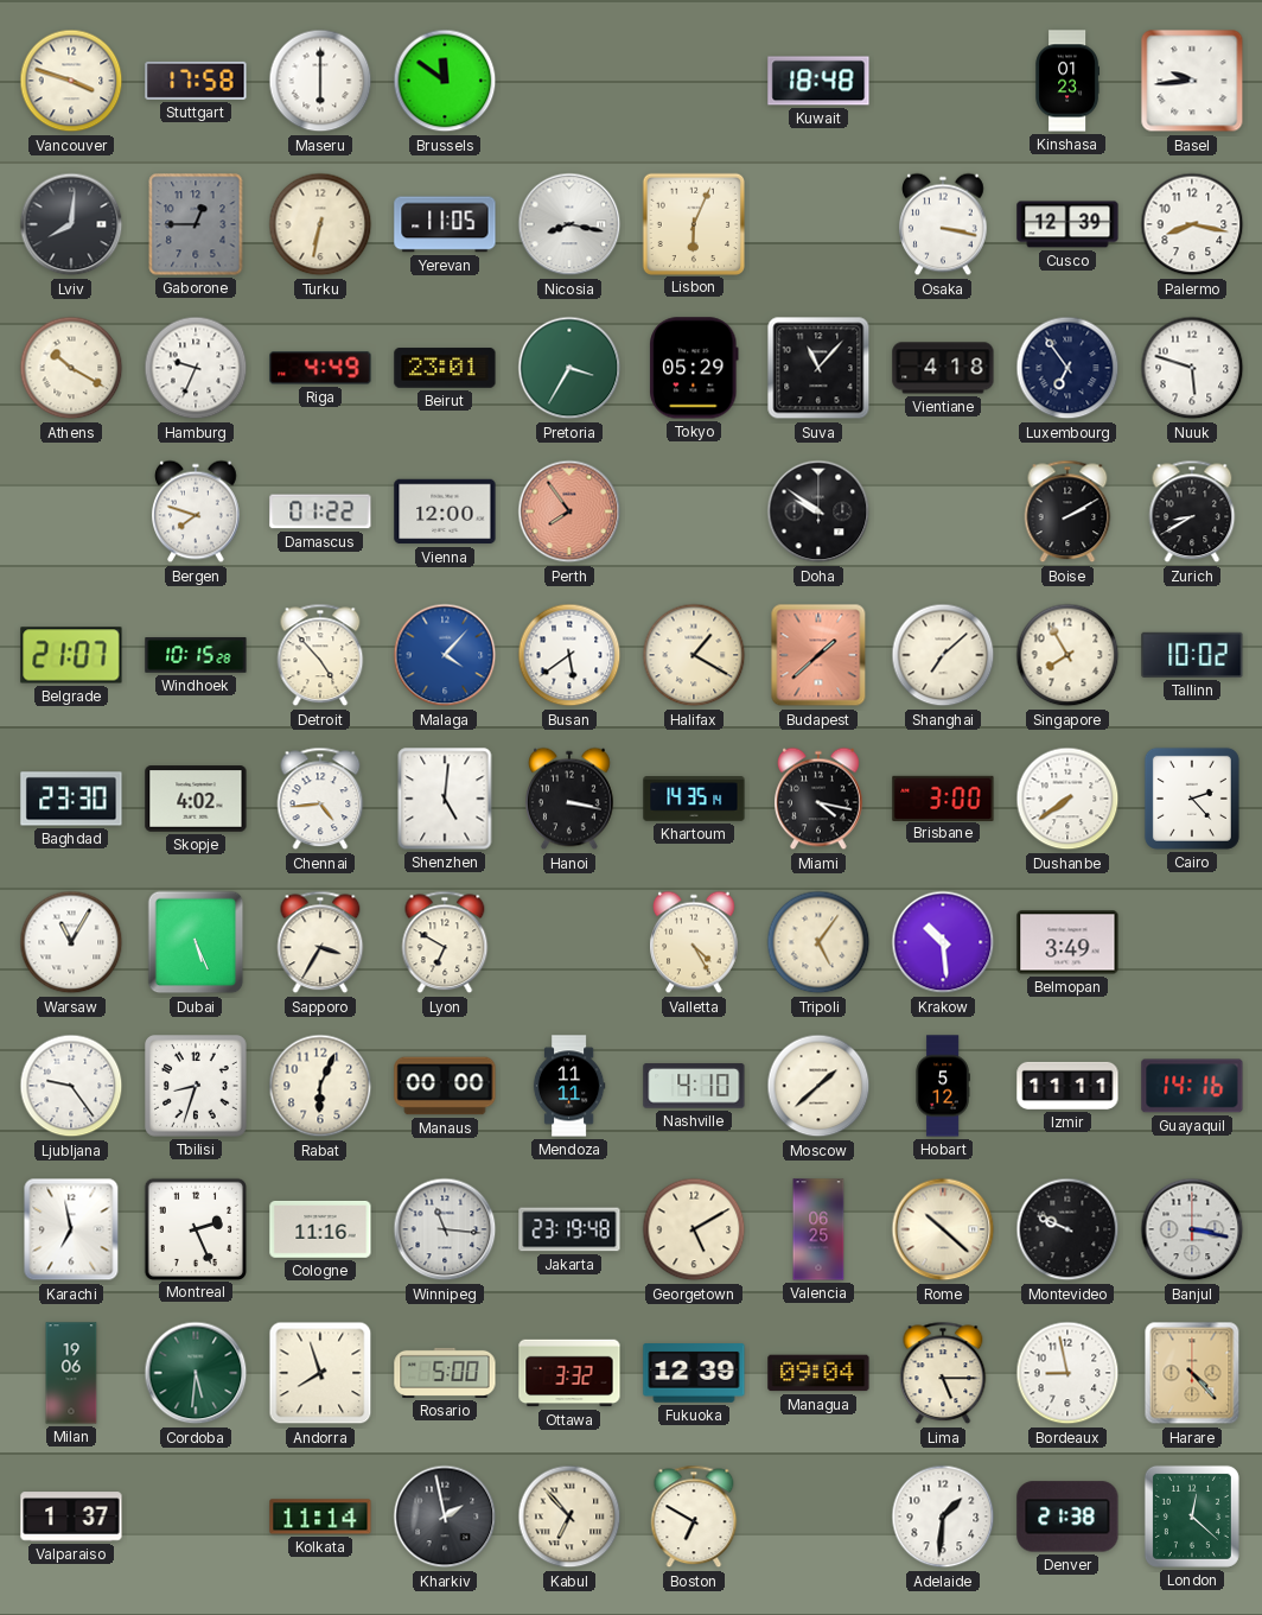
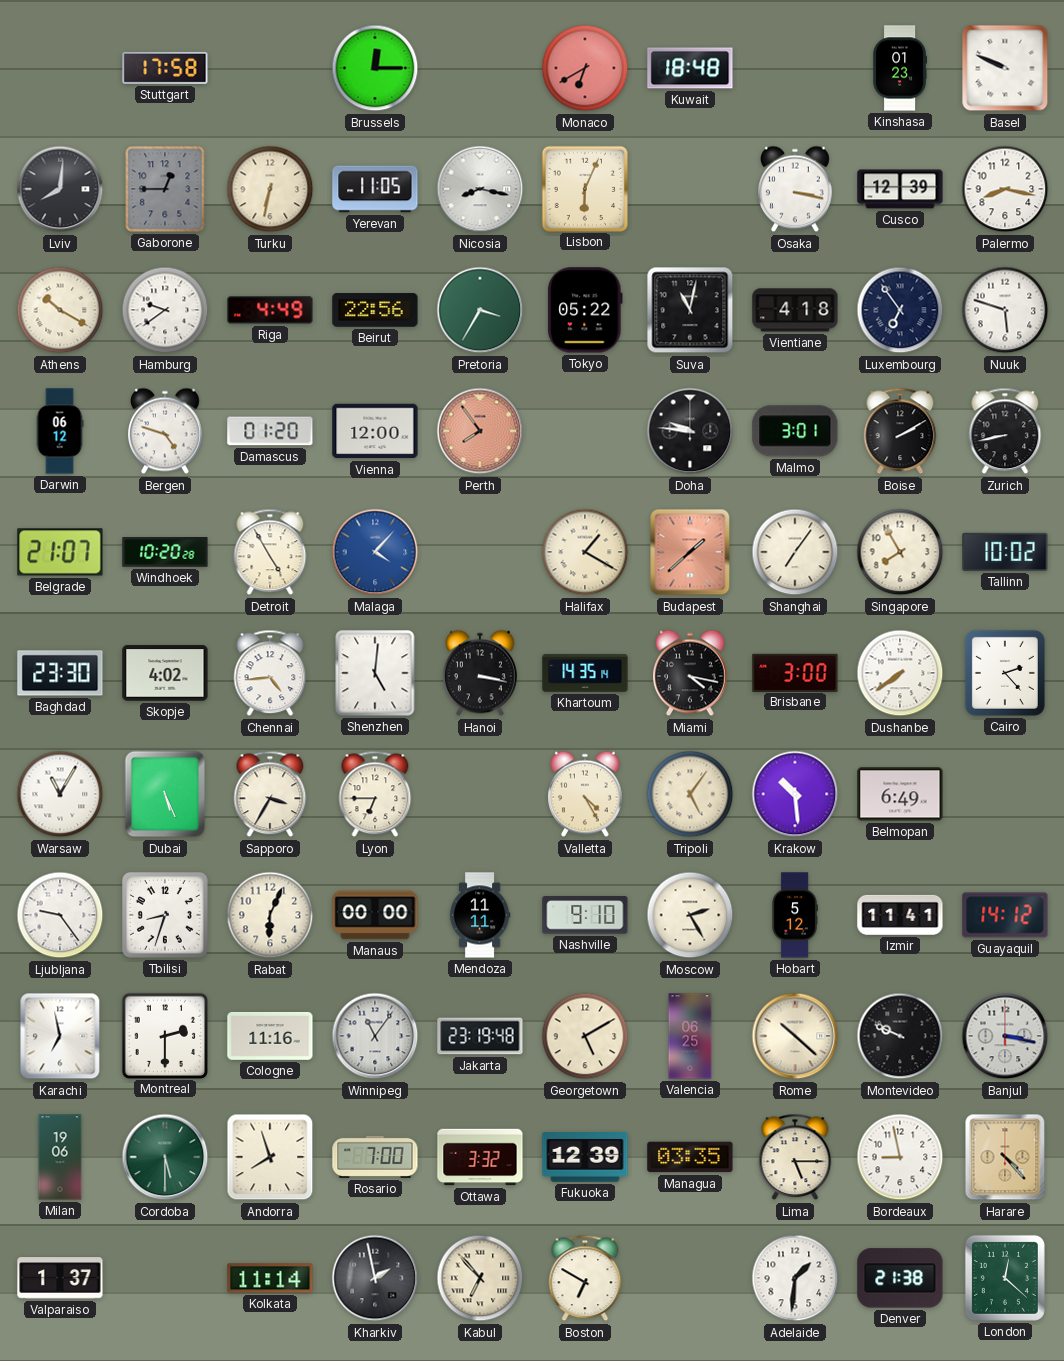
Vancouver: 3:48 -> none
Maseru: 6:00 -> none
Brussels: 11:51 -> 12:15
Monaco: none -> 6:40
Basel: 9:44 -> 9:49
Hamburg: 9:34 -> 9:39
Beirut: 23:01 -> 22:56
Tokyo: 05:29 -> 05:22
Suva: 11:07 -> 11:02
Darwin: none -> 06:12
Bergen: 7:48 -> 4:48
Damascus: 01:22 -> 01:20
Doha: 9:51 -> 9:46
Malmo: none -> 3:01
Zurich: 8:40 -> 8:43
Windhoek: 10:15 -> 10:20
Detroit: 4:53 -> 4:55
Busan: 5:39 -> none
Shanghai: 7:08 -> 7:06
Lyon: 6:50 -> 6:45
Belmopan: 3:49 -> 6:49
Nashville: 4:10 -> 9:10
Moscow: 1:38 -> 2:25
Izmir: 11:11 -> 11:41
Guayaquil: 14:16 -> 14:12
Montreal: 2:26 -> 2:30
Winnipeg: 11:16 -> 11:06
Cordoba: 5:31 -> 5:30
Rosario: 5:00 -> 7:00
Managua: 09:04 -> 03:35
